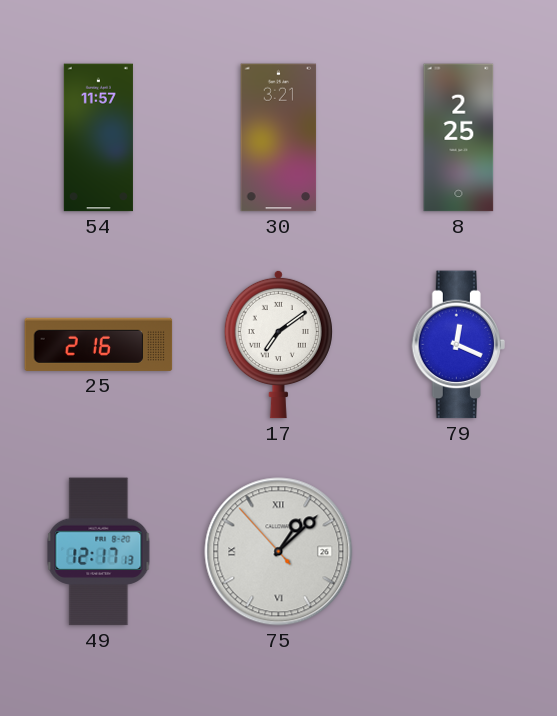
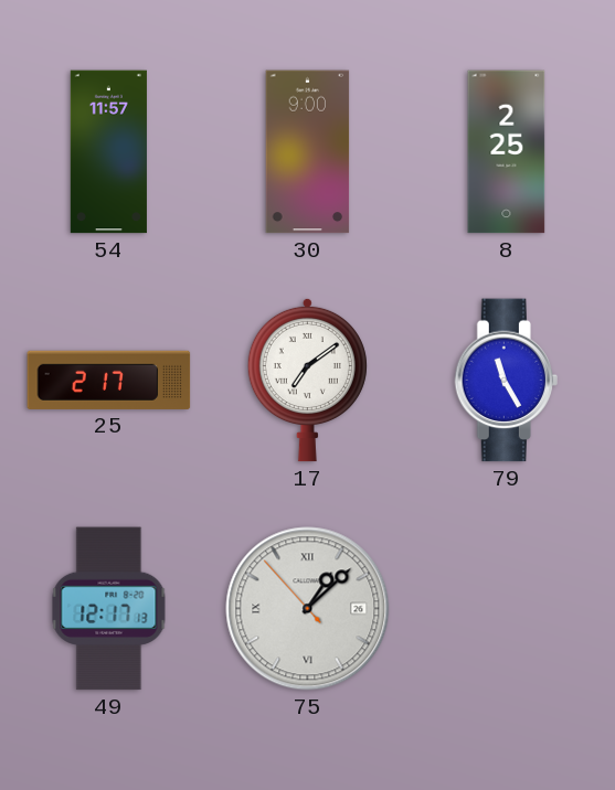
30: 3:21 -> 9:00
25: 2:16 -> 2:17
79: 12:19 -> 11:25
